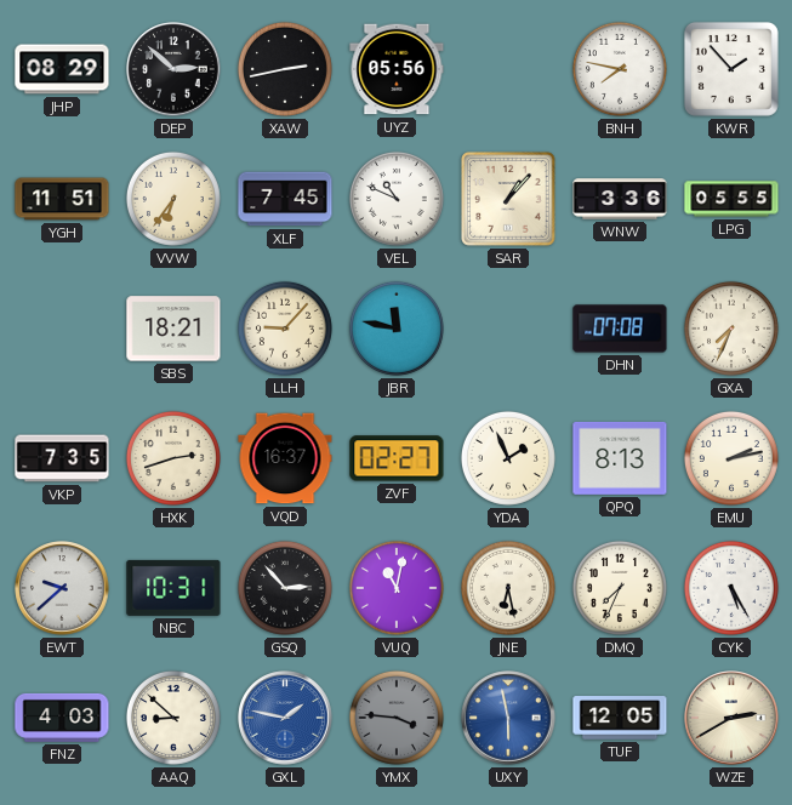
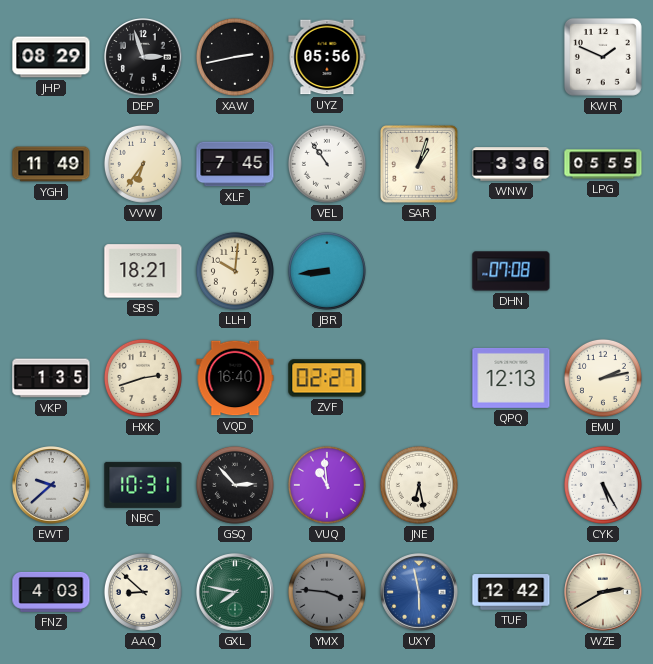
DEP: 2:52 -> 2:57
BNH: 7:47 -> none
KWR: 1:53 -> 1:49
YGH: 11:51 -> 11:49
VEL: 10:49 -> 10:54
SAR: 1:07 -> 1:03
LLH: 9:07 -> 10:01
JBR: 11:47 -> 8:44
GXA: 7:34 -> none
VKP: 7:35 -> 1:35
VQD: 16:37 -> 16:40
YDA: 1:56 -> none
QPQ: 8:13 -> 12:13
VUQ: 11:02 -> 10:59
DMQ: 7:34 -> none
GXL: 1:47 -> 7:47
GXL dial: blue -> green
TUF: 12:05 -> 12:42
